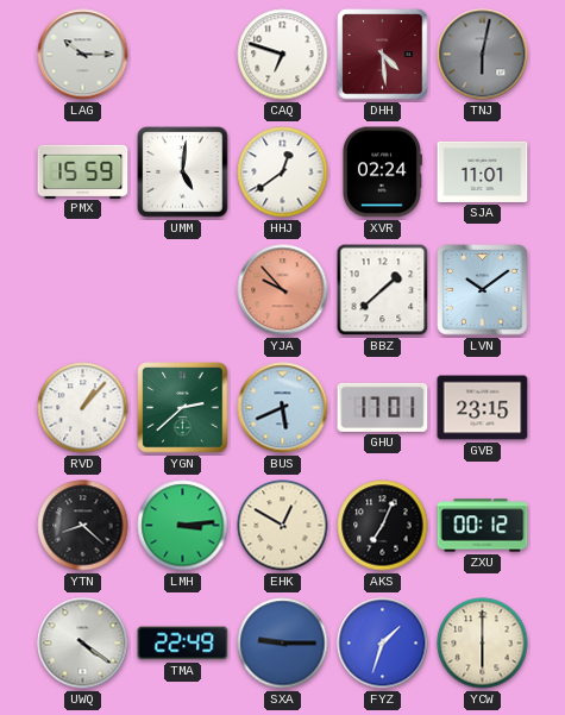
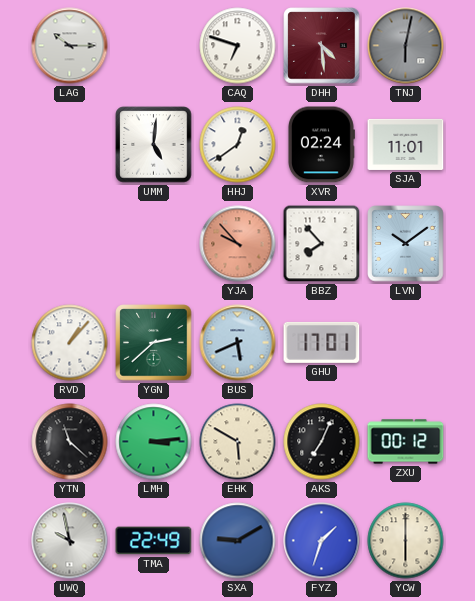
PMX: 15:59 -> none
BBZ: 1:38 -> 7:53
GVB: 23:15 -> none
YTN: 8:22 -> 11:22
EHK: 12:50 -> 5:50
UWQ: 4:21 -> 9:58
SXA: 9:15 -> 9:10
